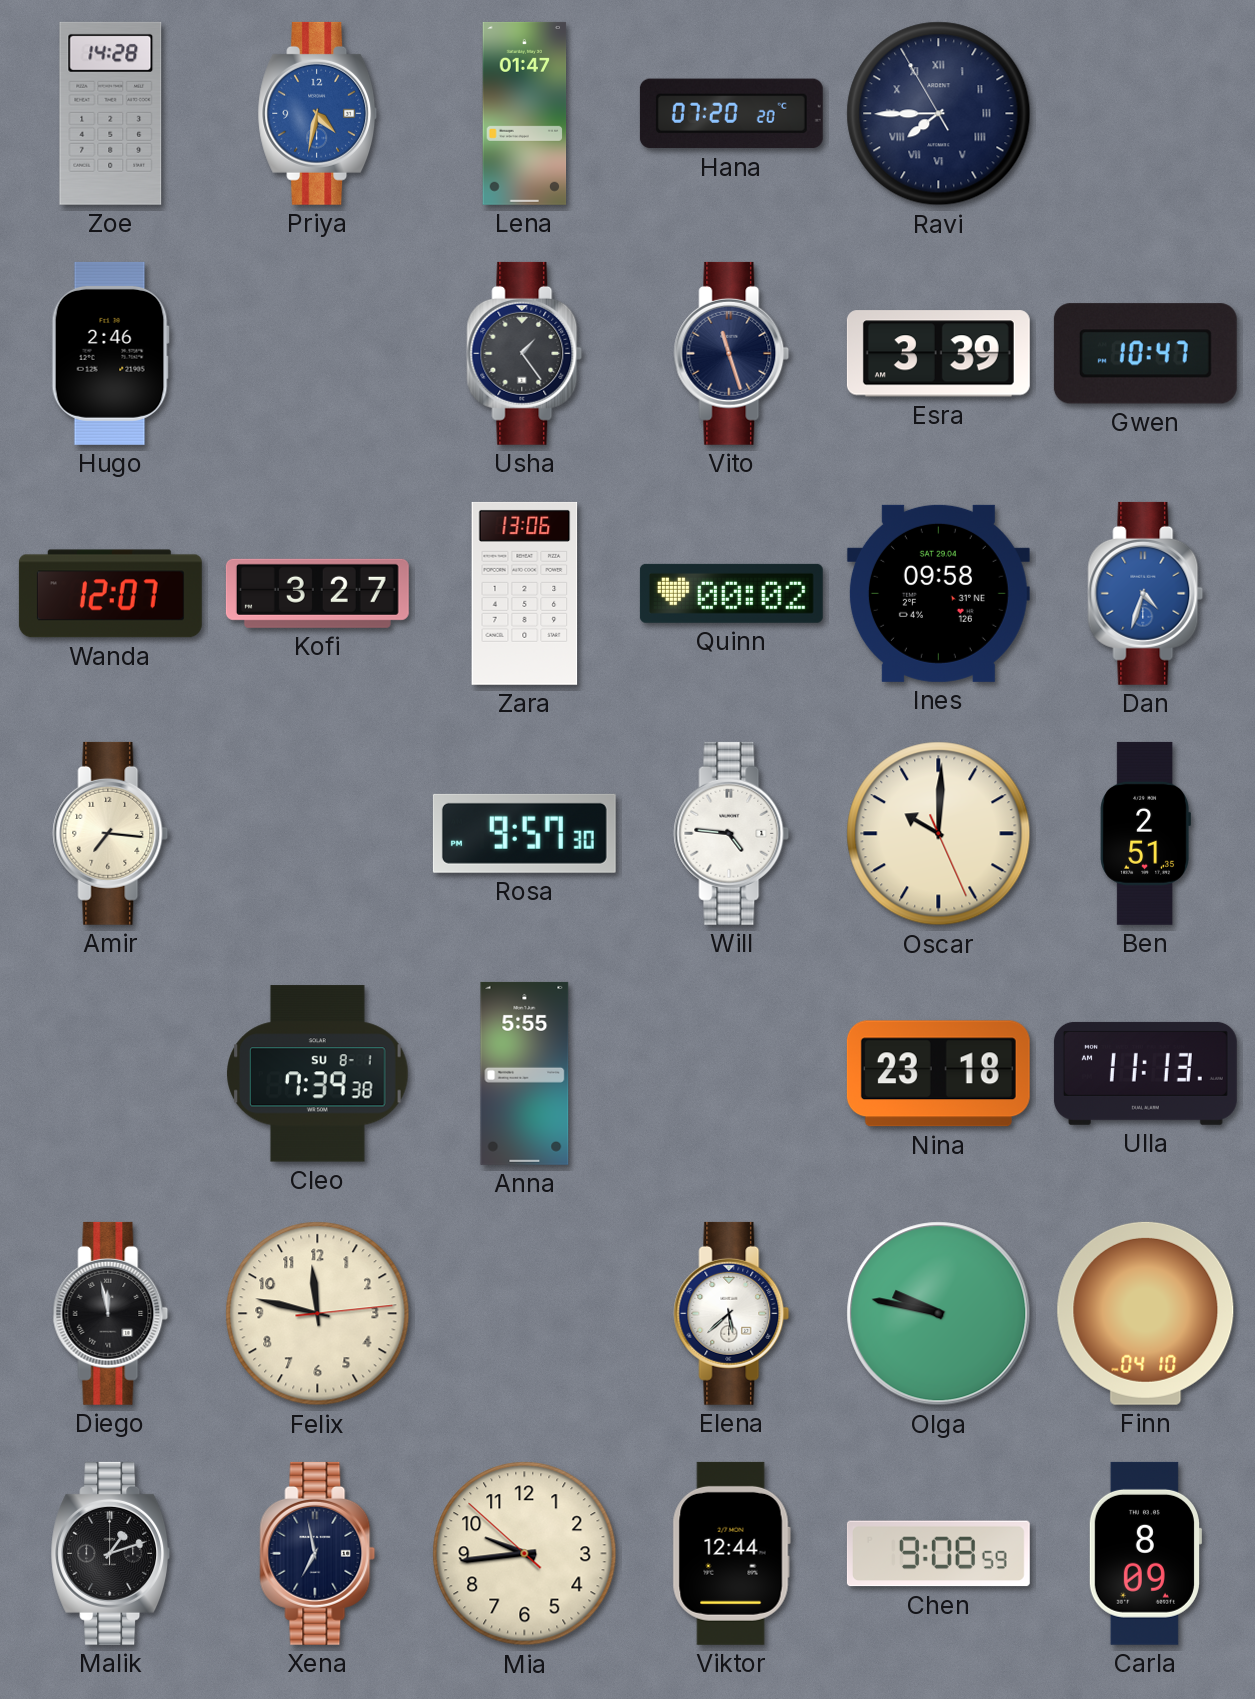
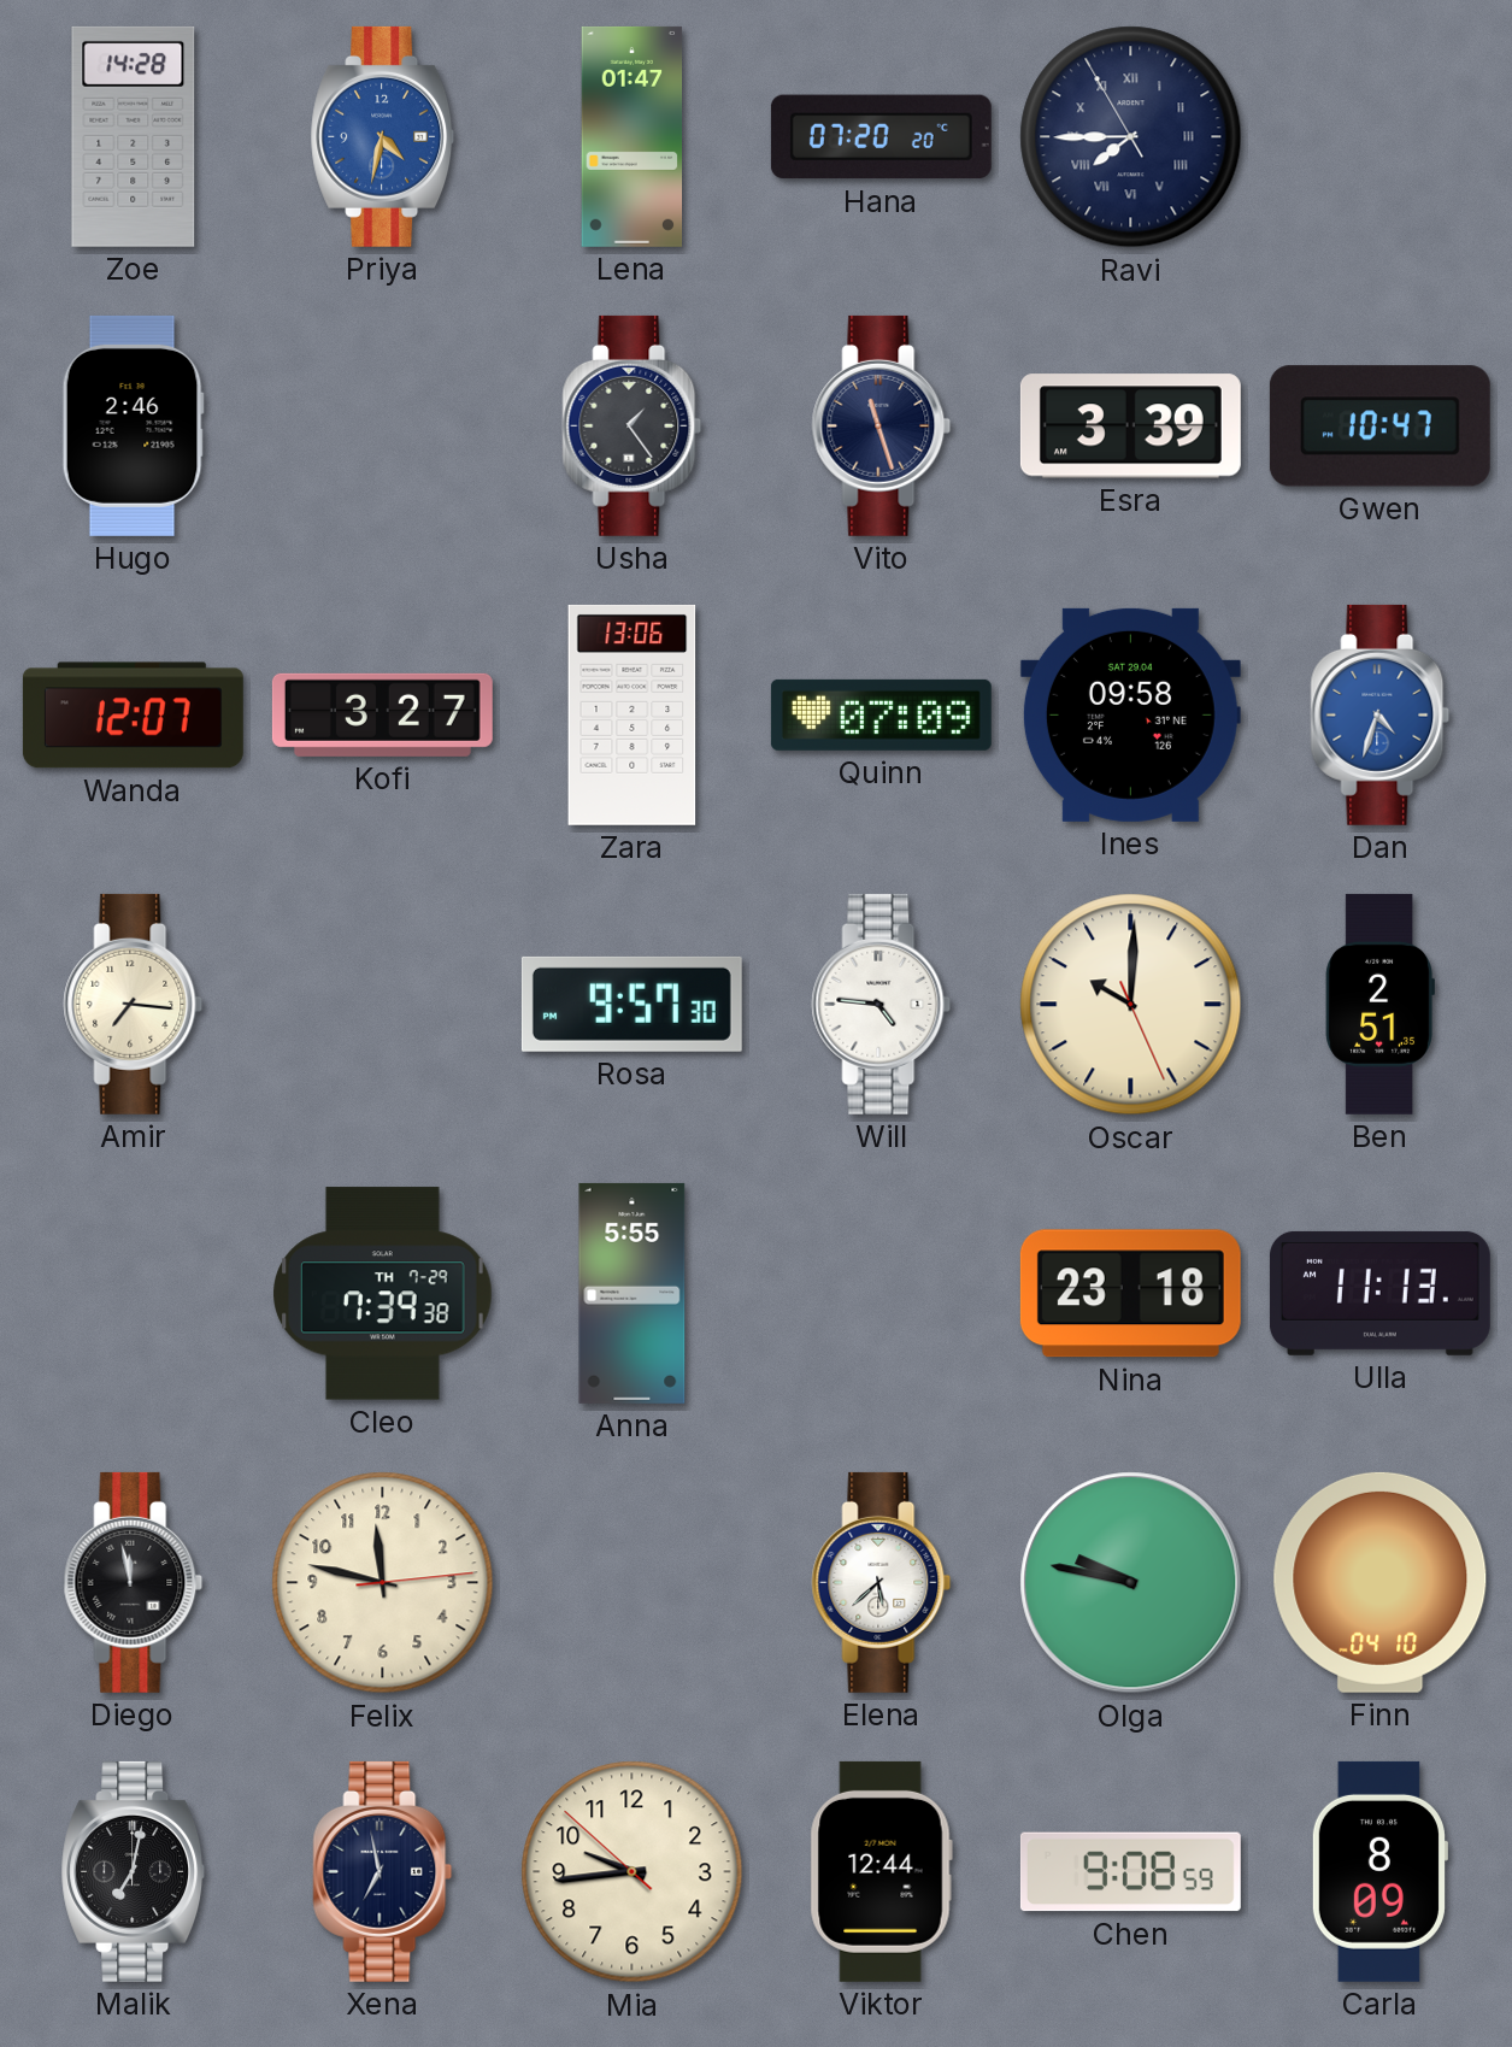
Quinn: 00:02 -> 07:09
Cleo date: SU 8-1 -> TH 7-29
Malik: 1:12 -> 7:02
